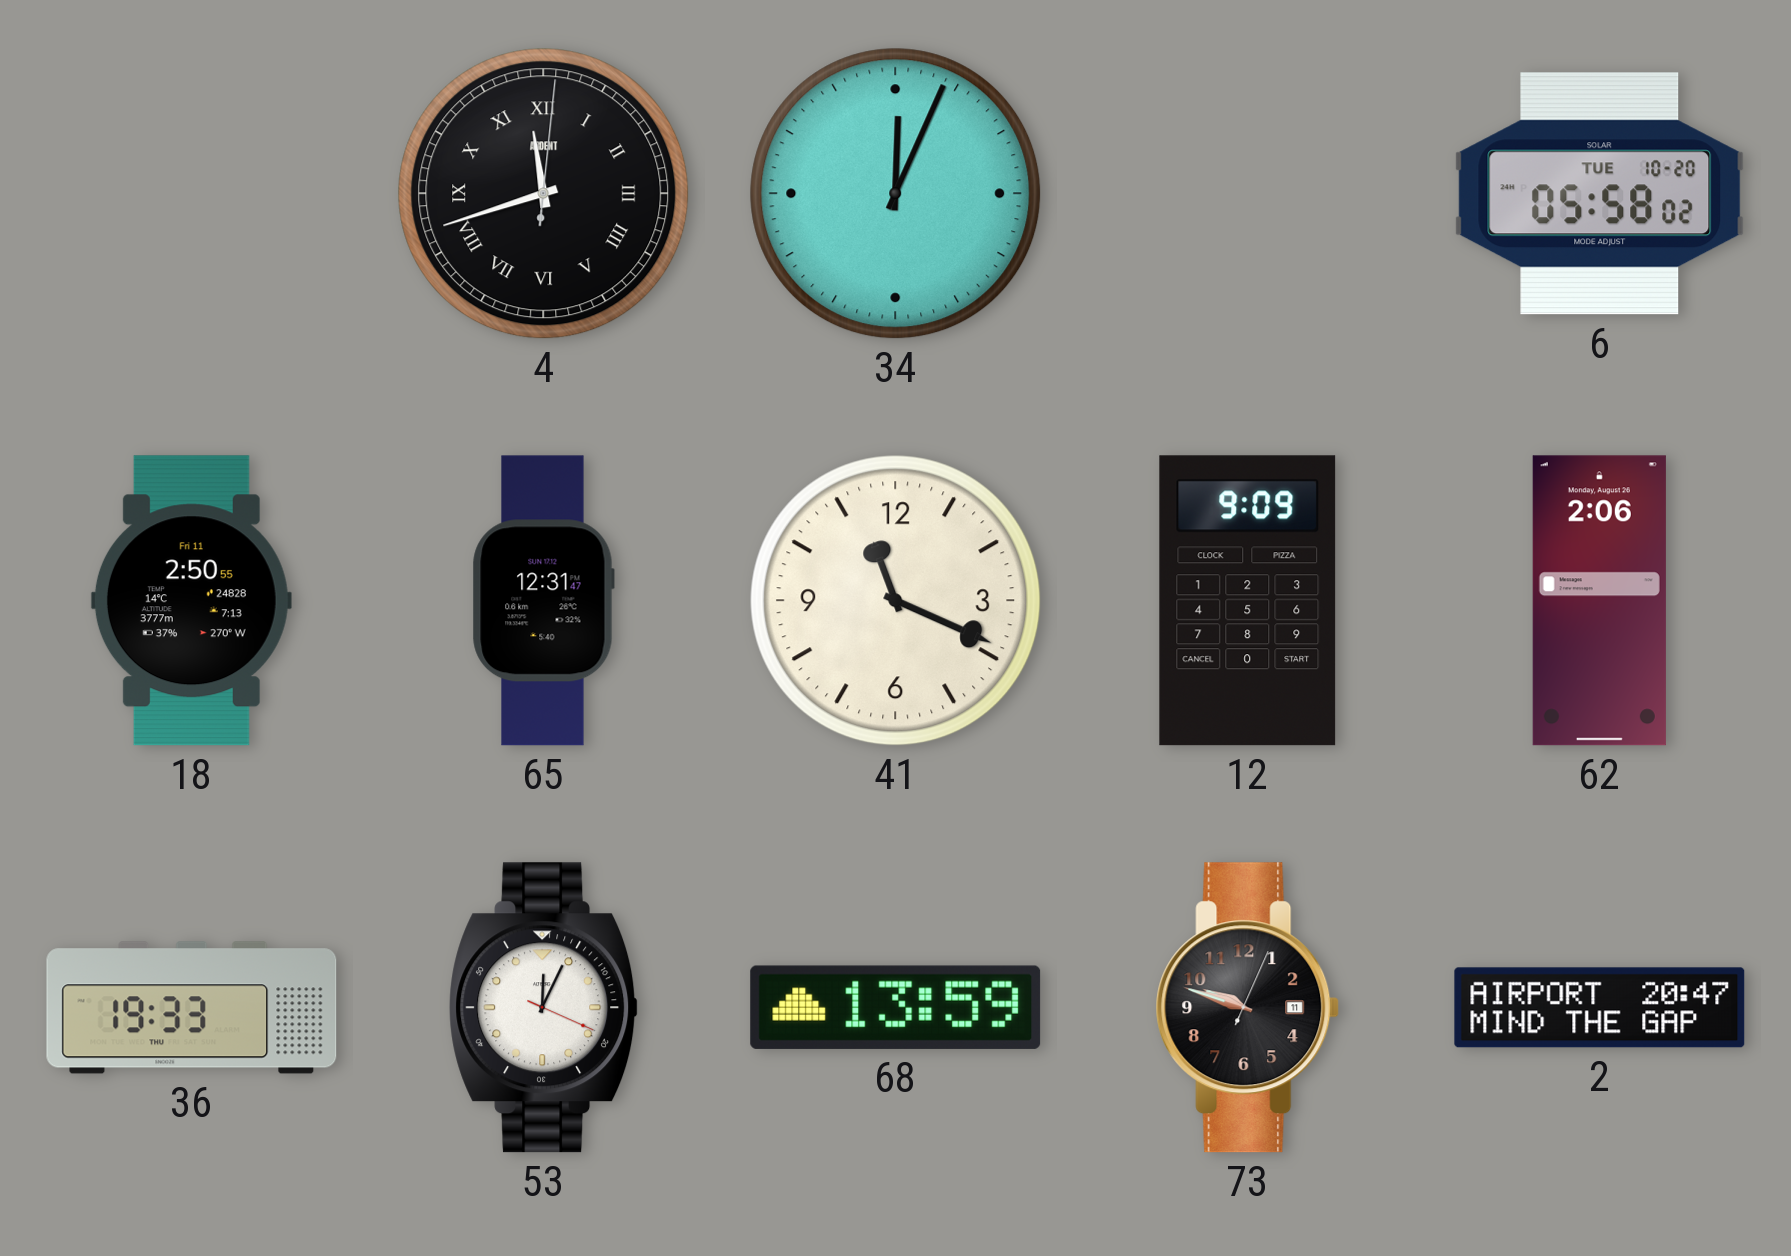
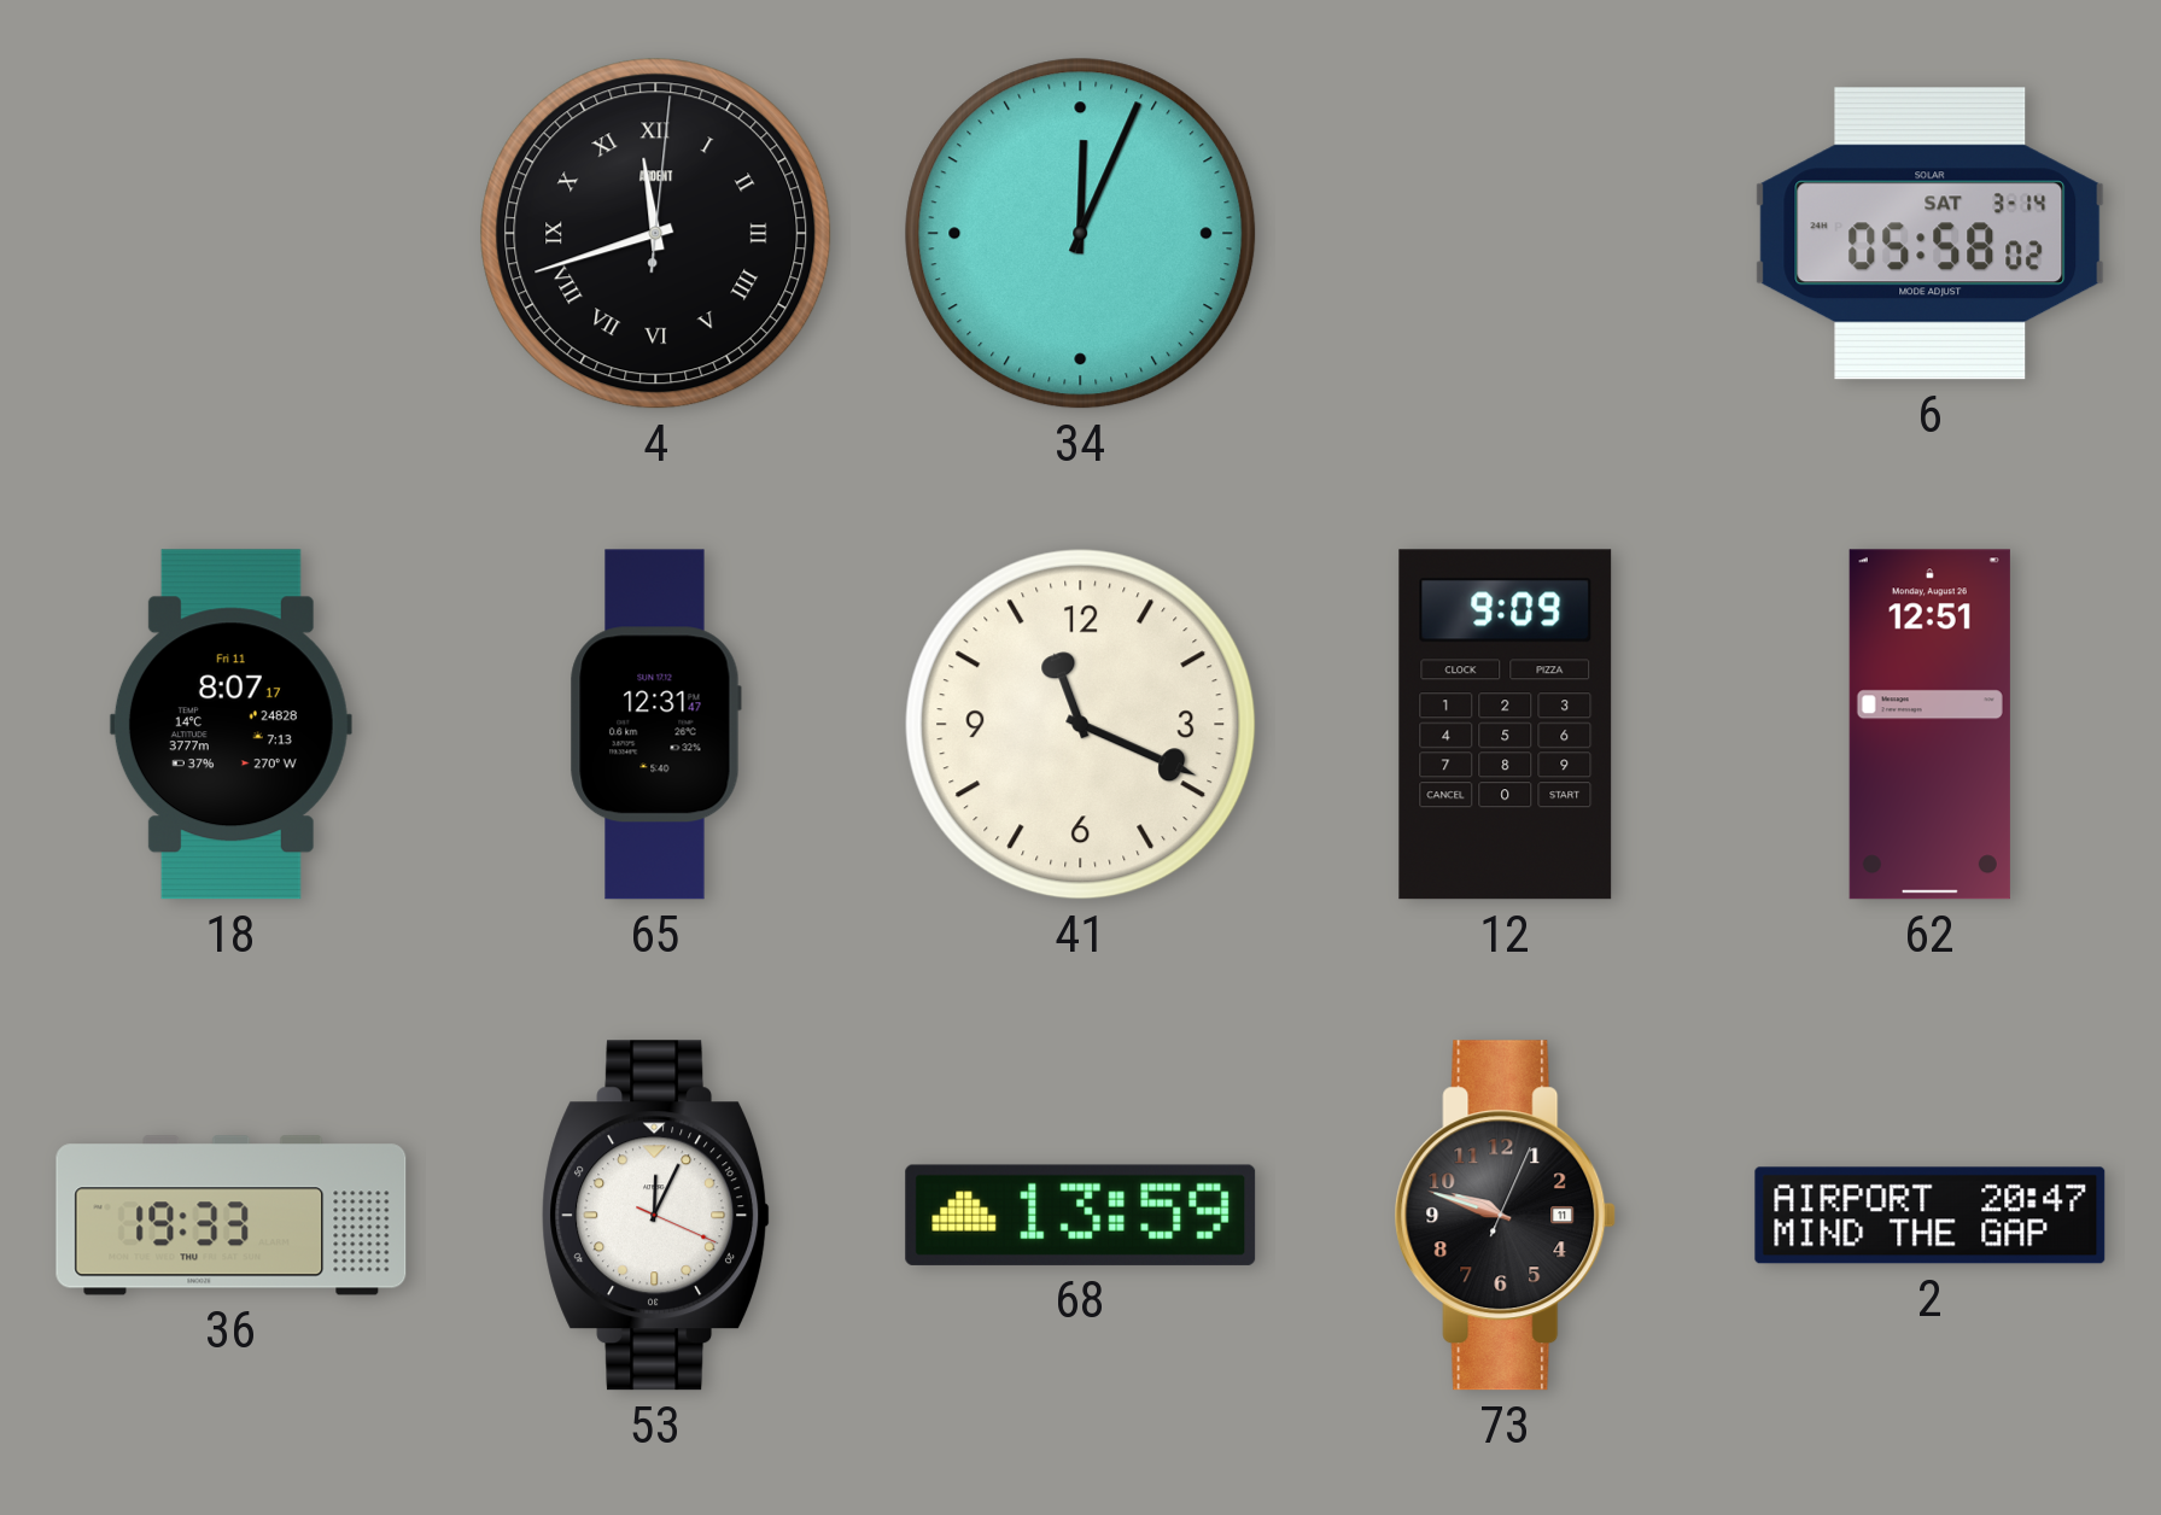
6 date: TUE 10-20 -> SAT 3-14
18: 2:50 -> 8:07
62: 2:06 -> 12:51
